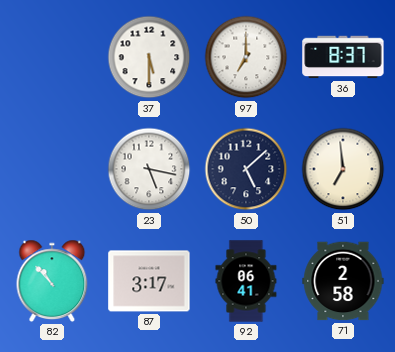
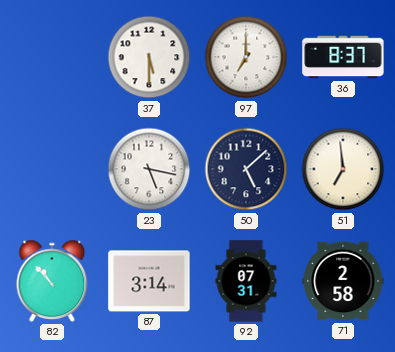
87: 3:17 -> 3:14
92: 06:41 -> 07:31
